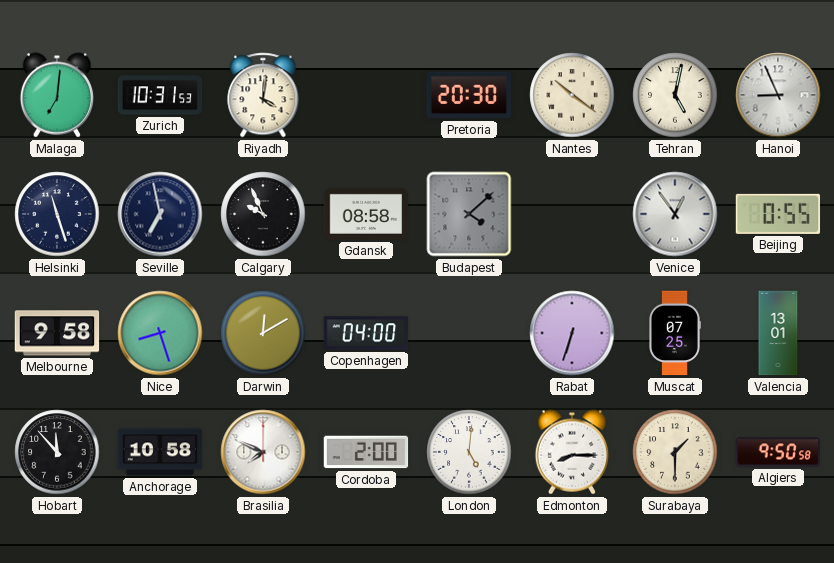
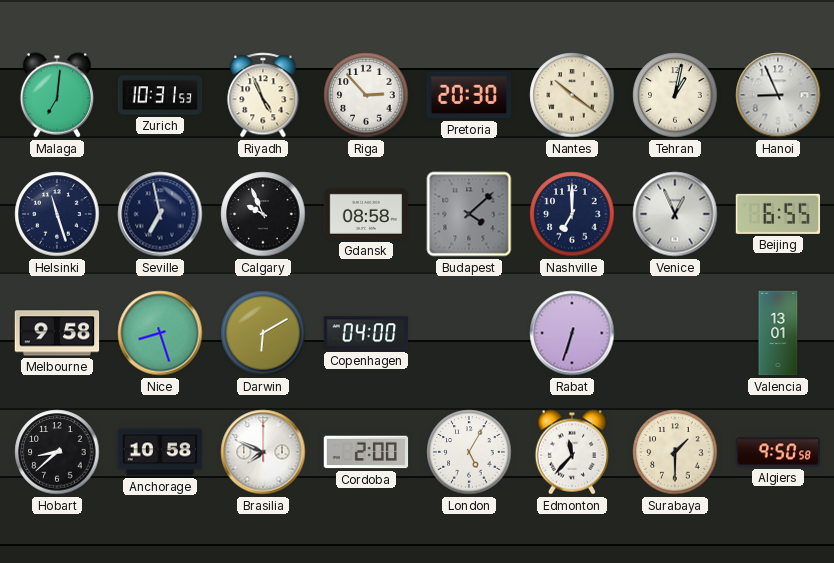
Riyadh: 4:01 -> 4:56
Riga: none -> 2:53
Tehran: 5:02 -> 1:02
Nashville: none -> 7:00
Venice: 12:54 -> 12:56
Beijing: 0:55 -> 6:55
Darwin: 12:10 -> 6:10
Muscat: 07:25 -> none
Hobart: 11:53 -> 8:38
London: 5:01 -> 5:05
Edmonton: 8:15 -> 11:37
